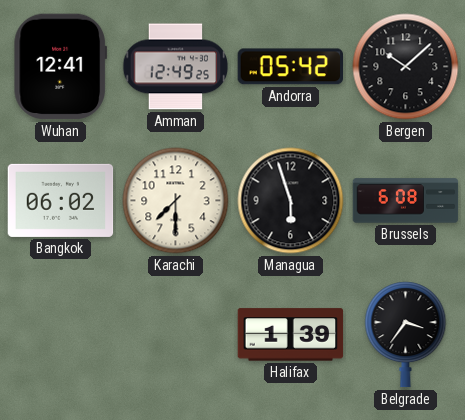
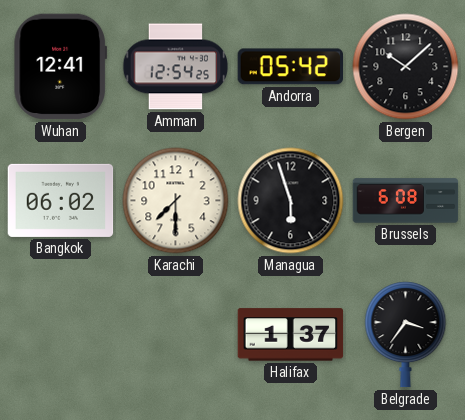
Amman: 12:49 -> 12:54
Halifax: 1:39 -> 1:37
